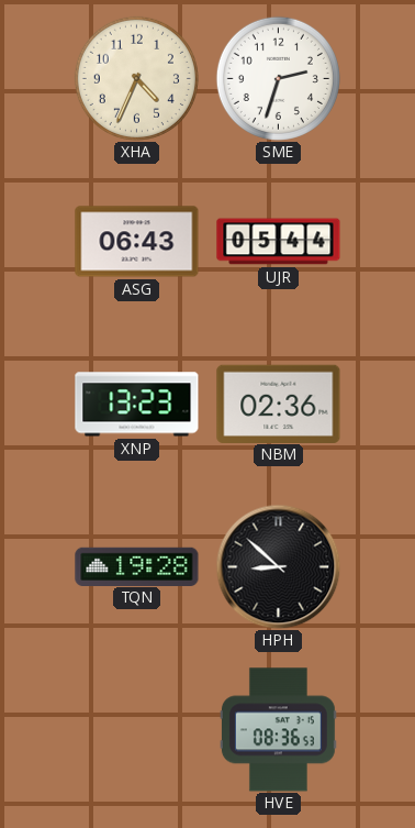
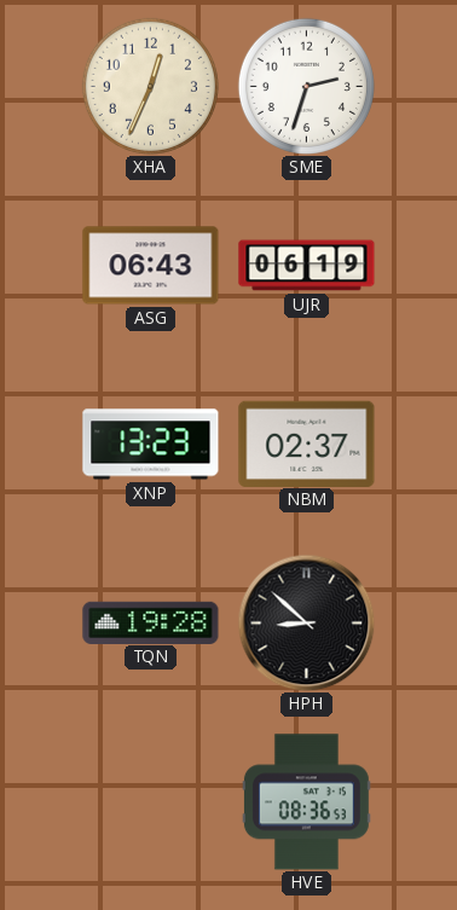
XHA: 4:34 -> 12:34
UJR: 05:44 -> 06:19
NBM: 02:36 -> 02:37
